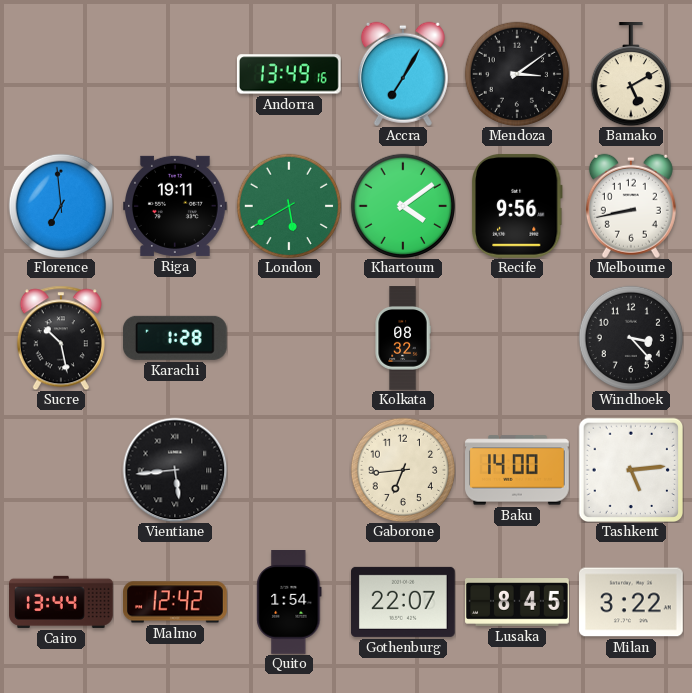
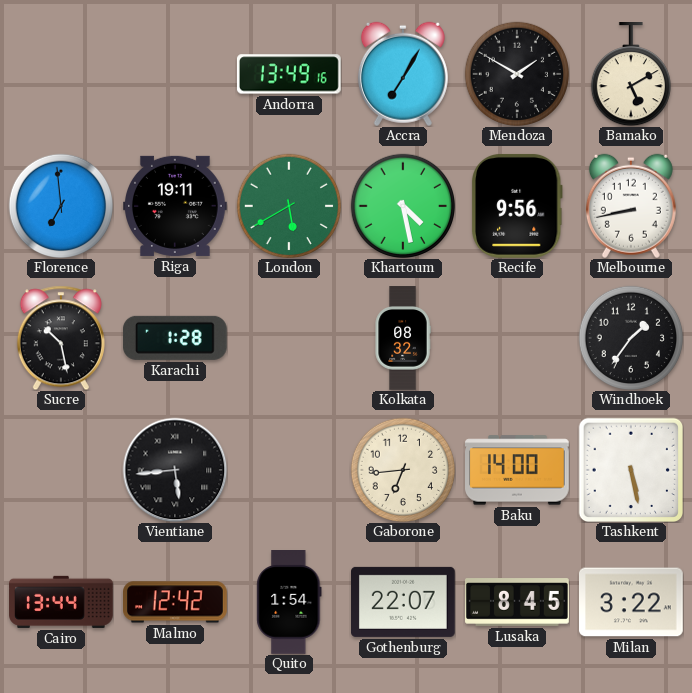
Mendoza: 3:09 -> 1:50
Khartoum: 4:09 -> 4:28
Windhoek: 3:23 -> 1:36
Tashkent: 5:14 -> 5:28
